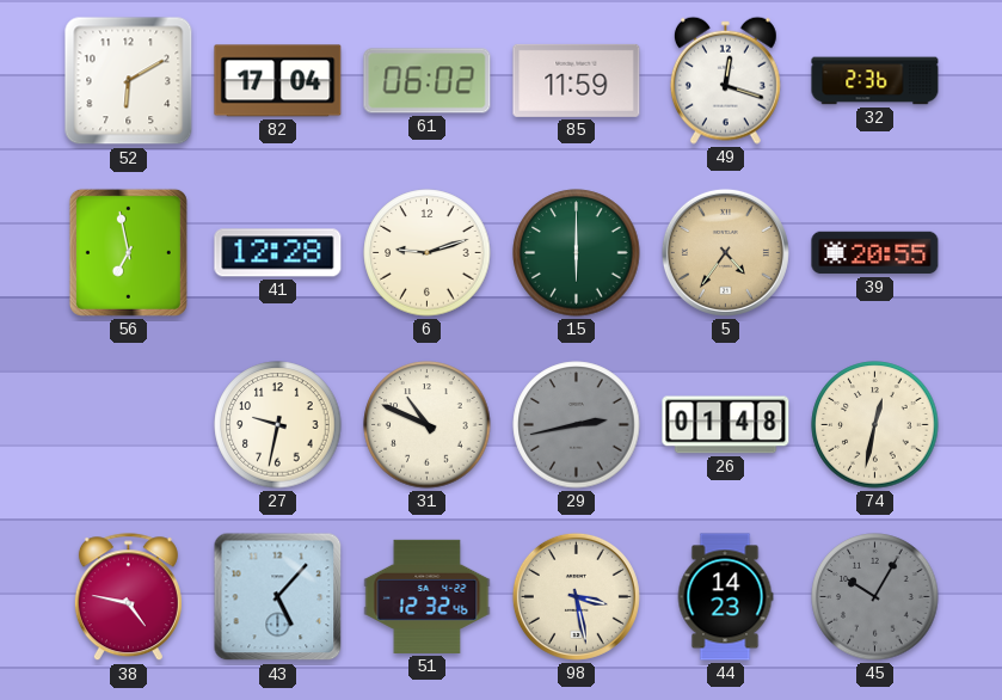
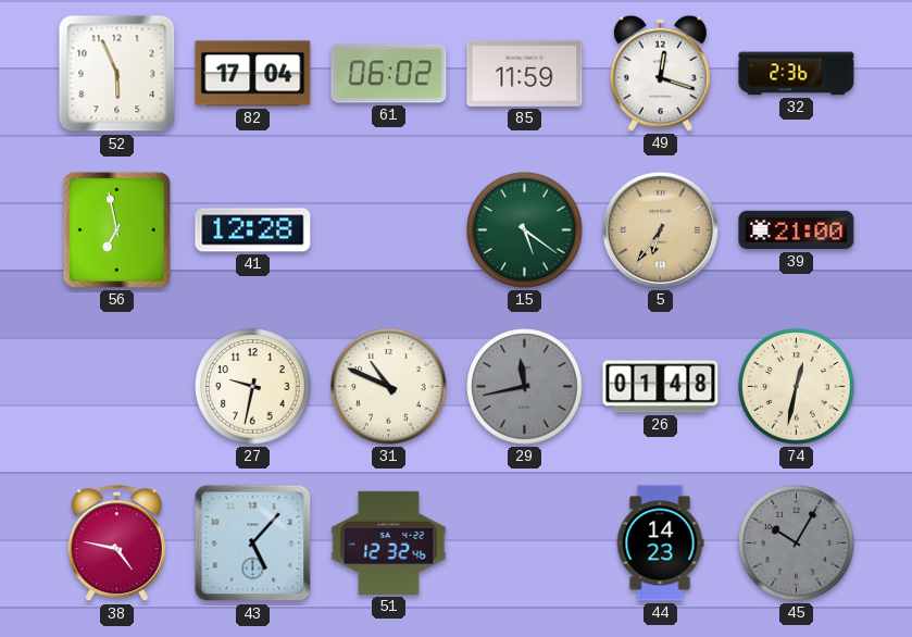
52: 6:10 -> 5:56
6: 9:12 -> none
15: 6:00 -> 5:21
5: 4:36 -> 6:36
39: 20:55 -> 21:00
29: 2:43 -> 11:43
98: 3:28 -> none
